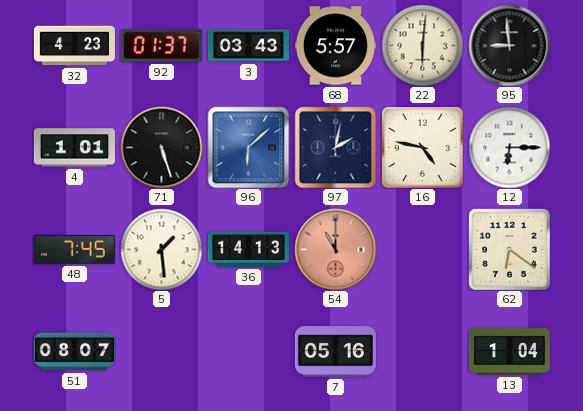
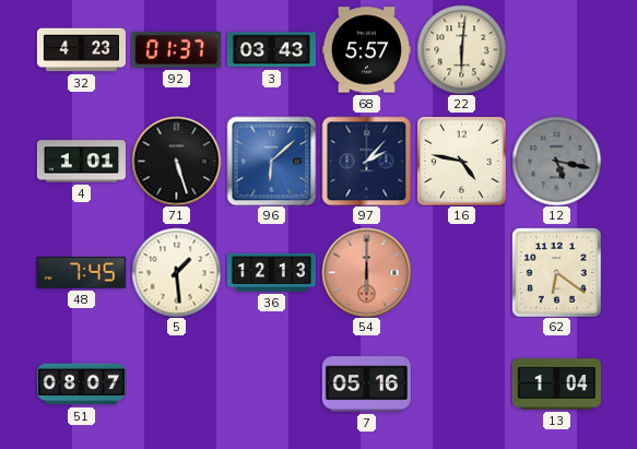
95: 8:59 -> none
97: 2:02 -> 2:07
12: 6:15 -> 5:17
12 dial: white -> grey
36: 14:13 -> 12:13
54: 11:00 -> 6:00
